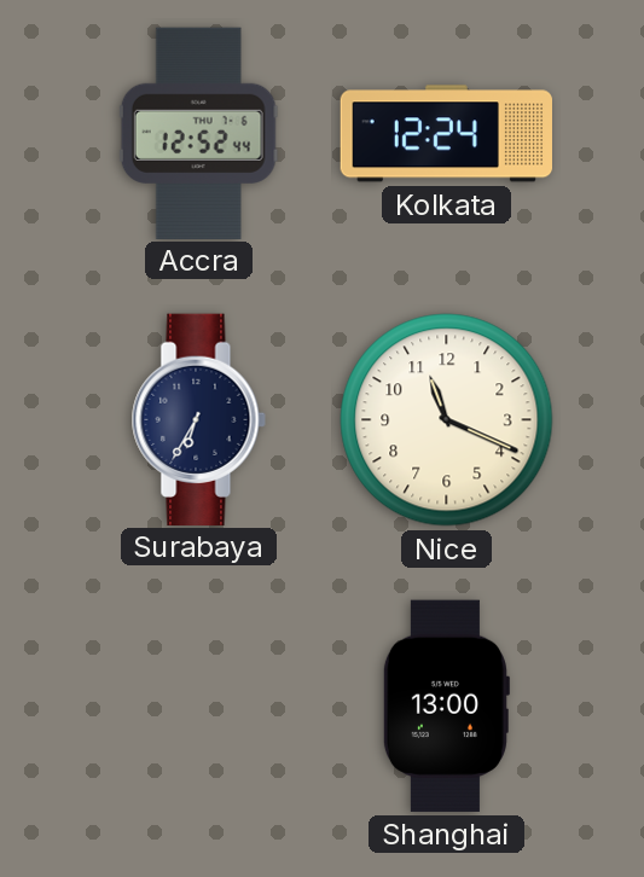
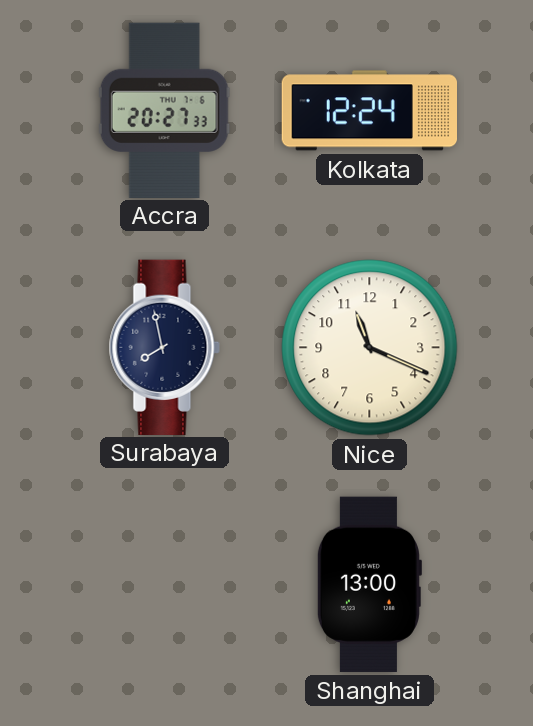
Accra: 12:52 -> 20:27
Surabaya: 6:35 -> 7:58
